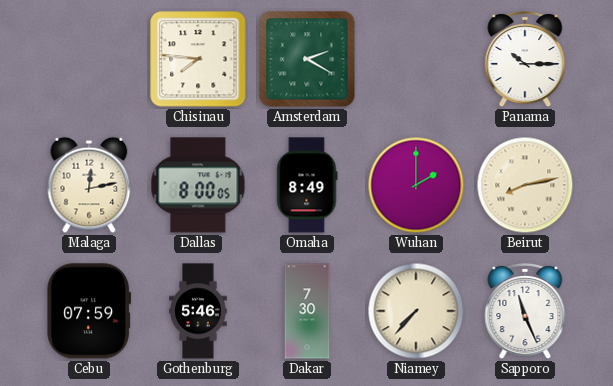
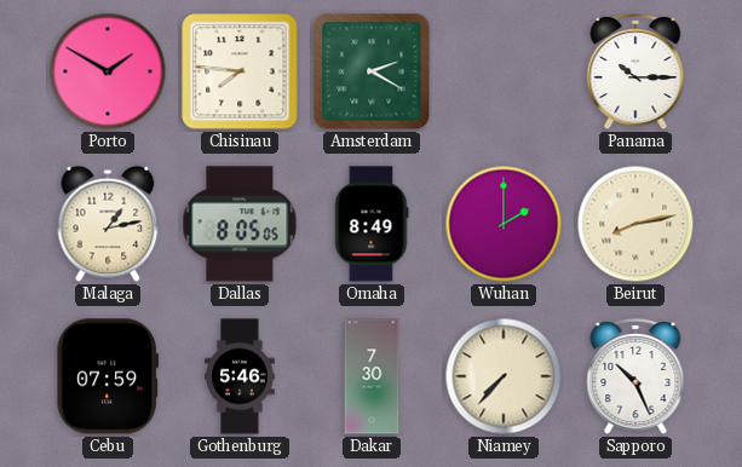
Porto: none -> 1:50
Malaga: 12:13 -> 1:13
Dallas: 8:00 -> 8:05
Sapporo: 11:26 -> 10:26
